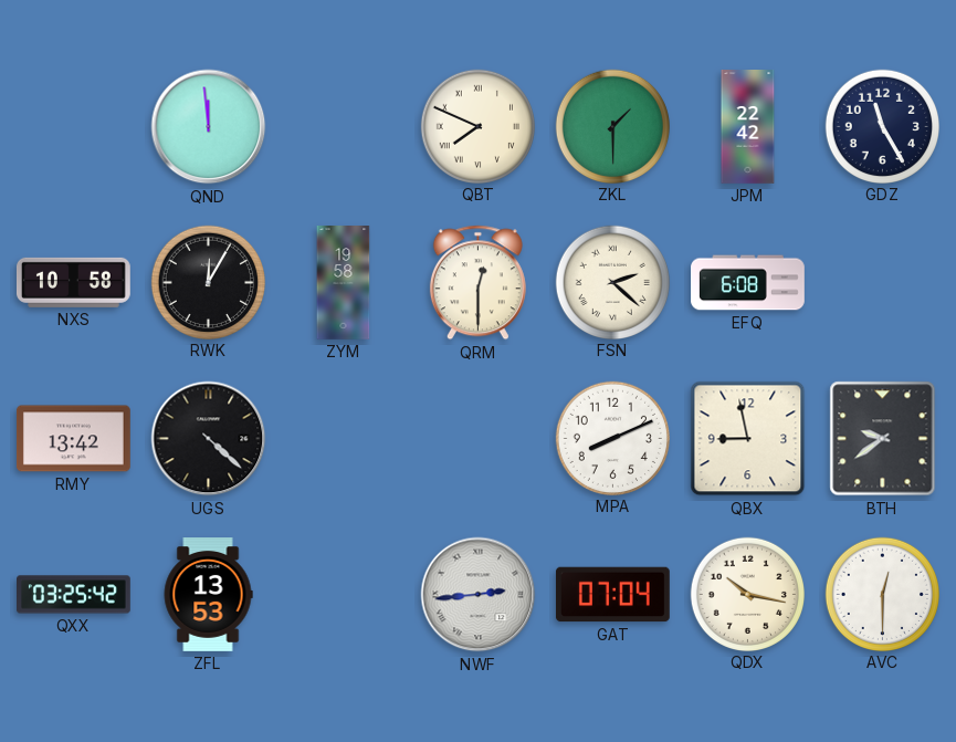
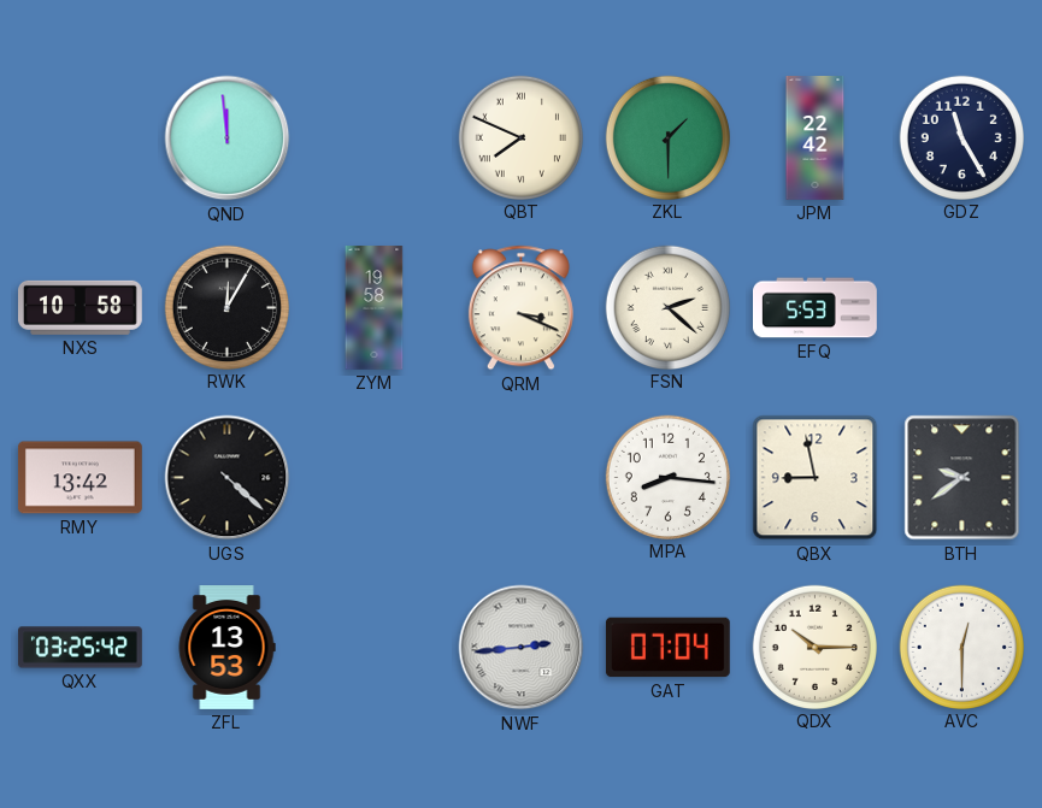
QRM: 12:30 -> 3:19
EFQ: 6:08 -> 5:53
MPA: 8:11 -> 8:16
QDX: 10:17 -> 10:15
